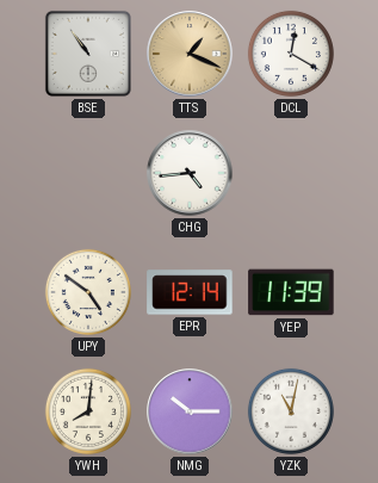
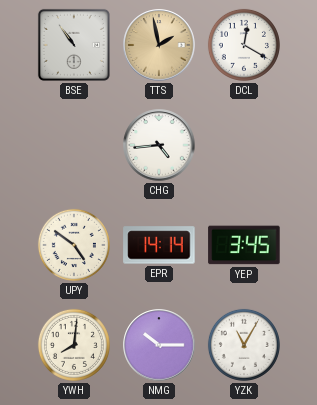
TTS: 1:19 -> 1:58
EPR: 12:14 -> 14:14
YEP: 11:39 -> 3:45
YZK: 11:02 -> 11:05
